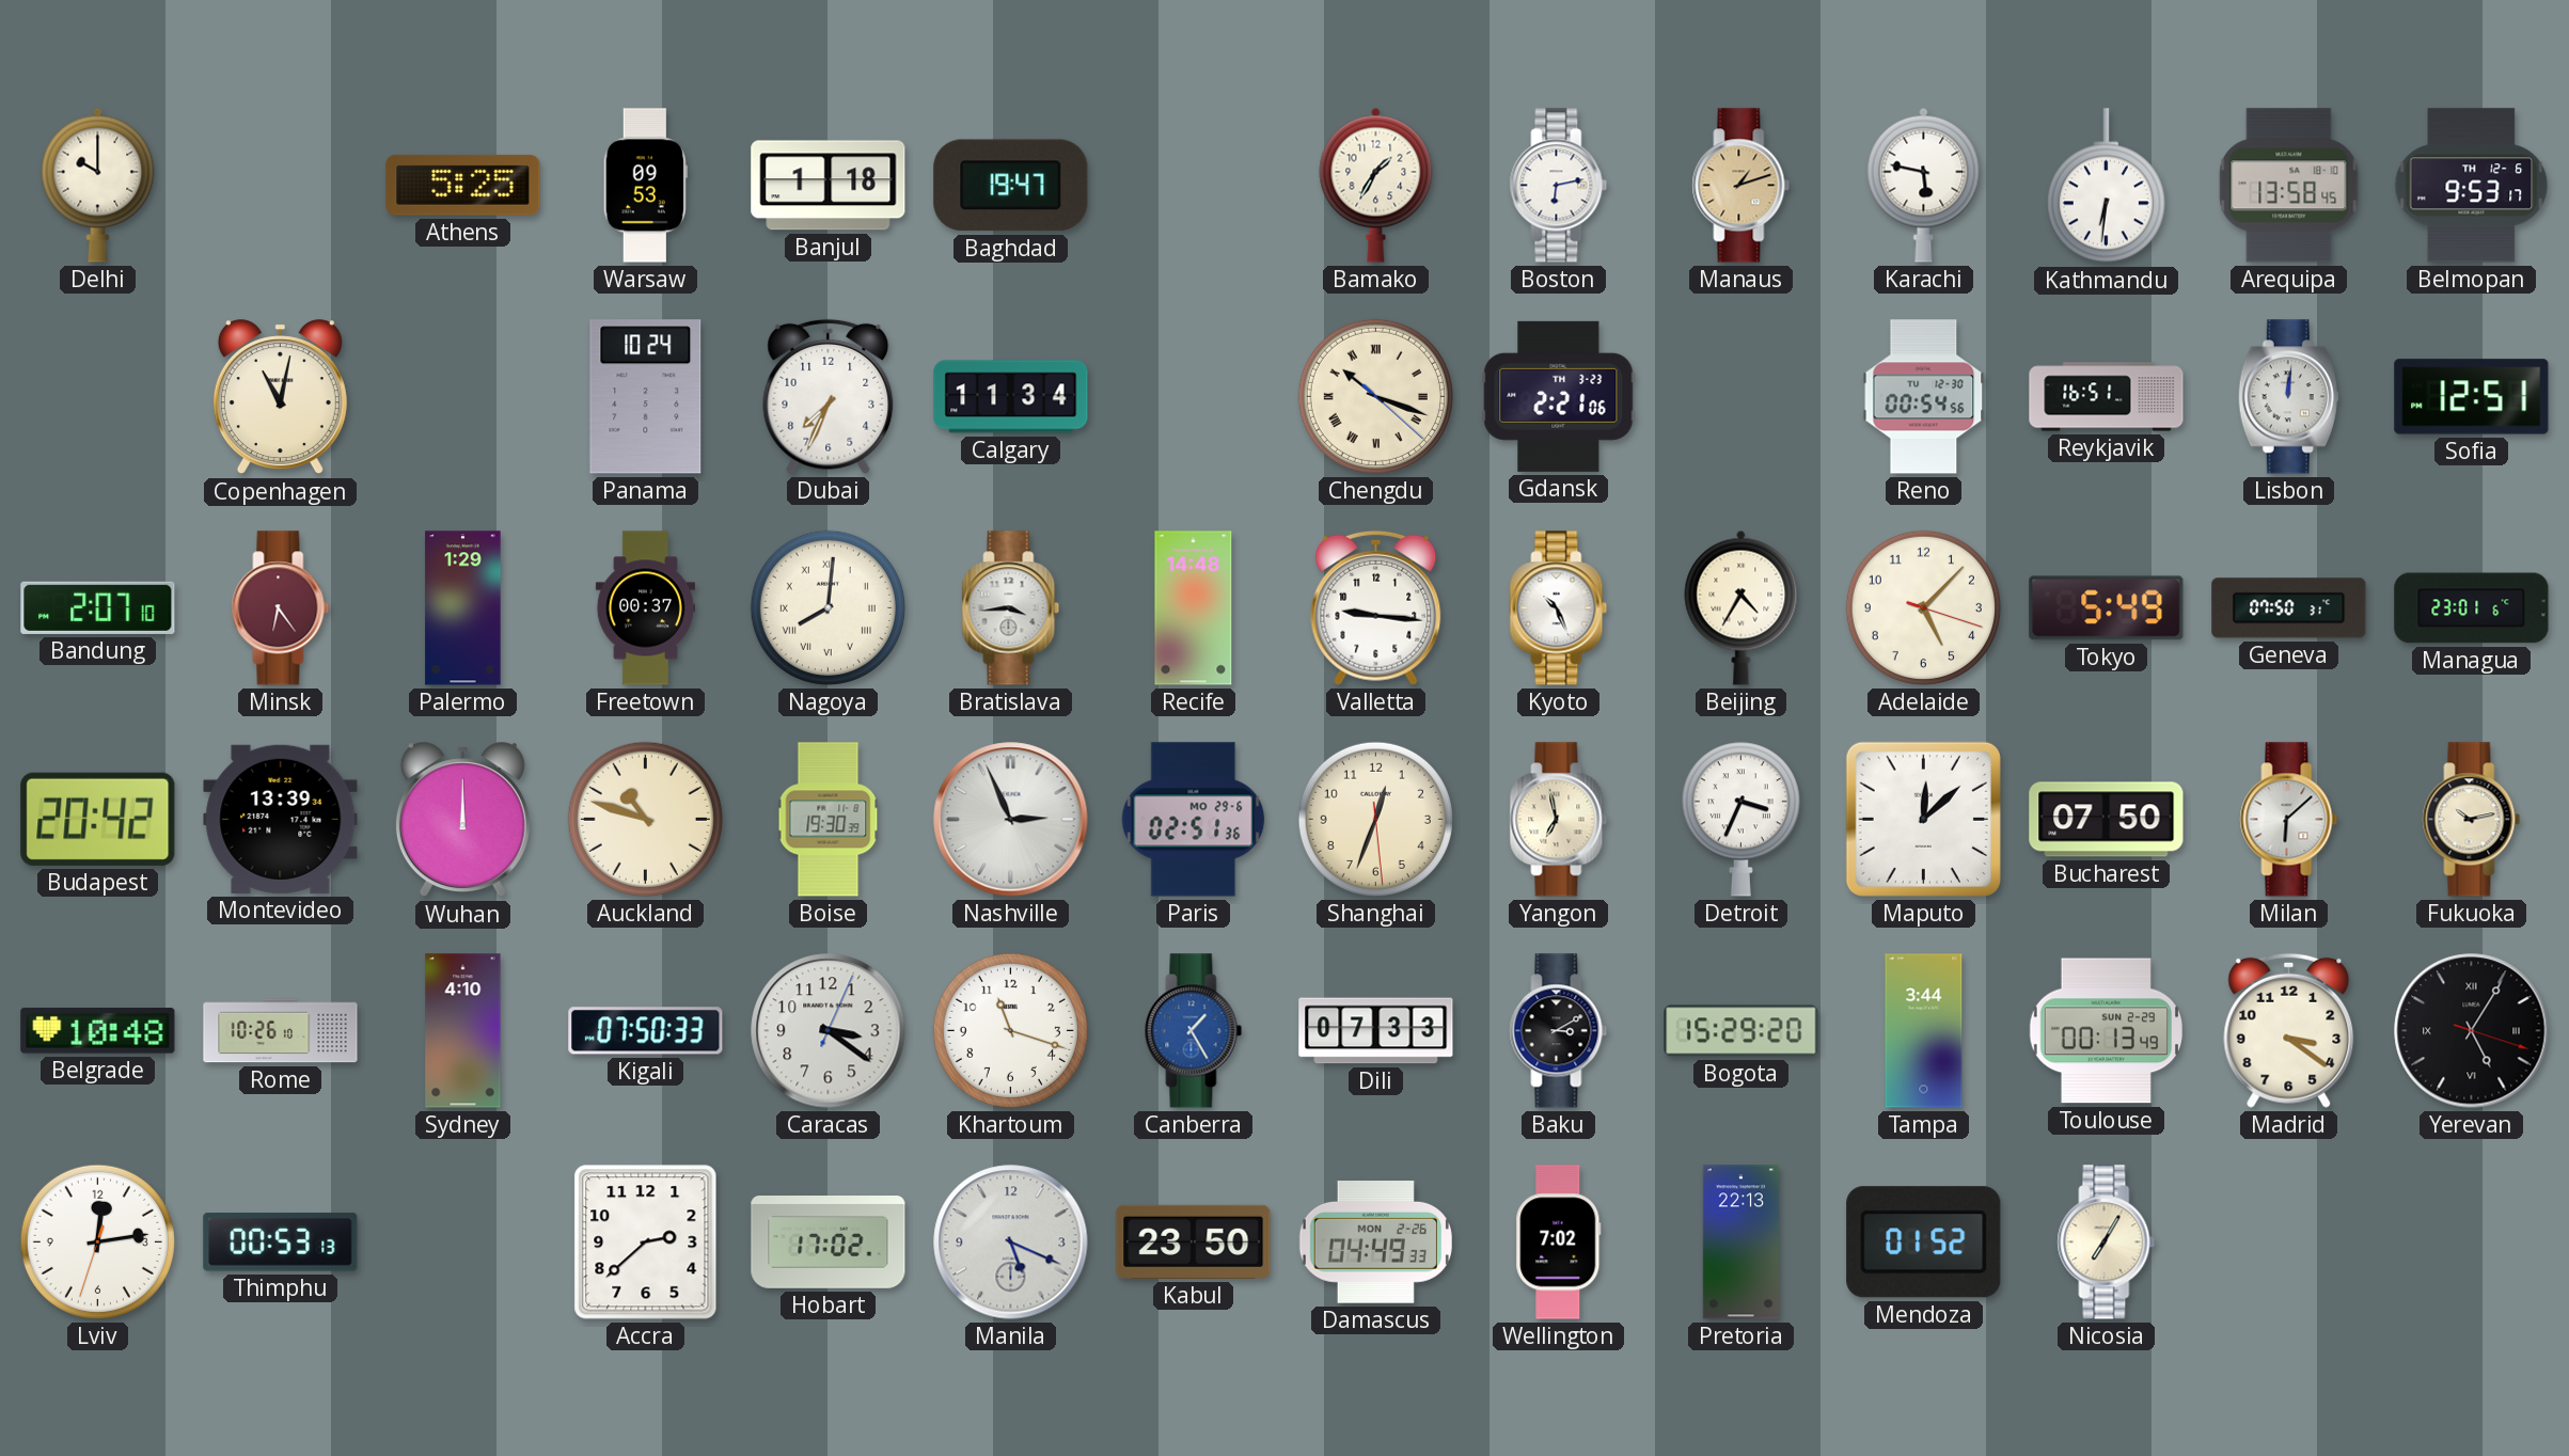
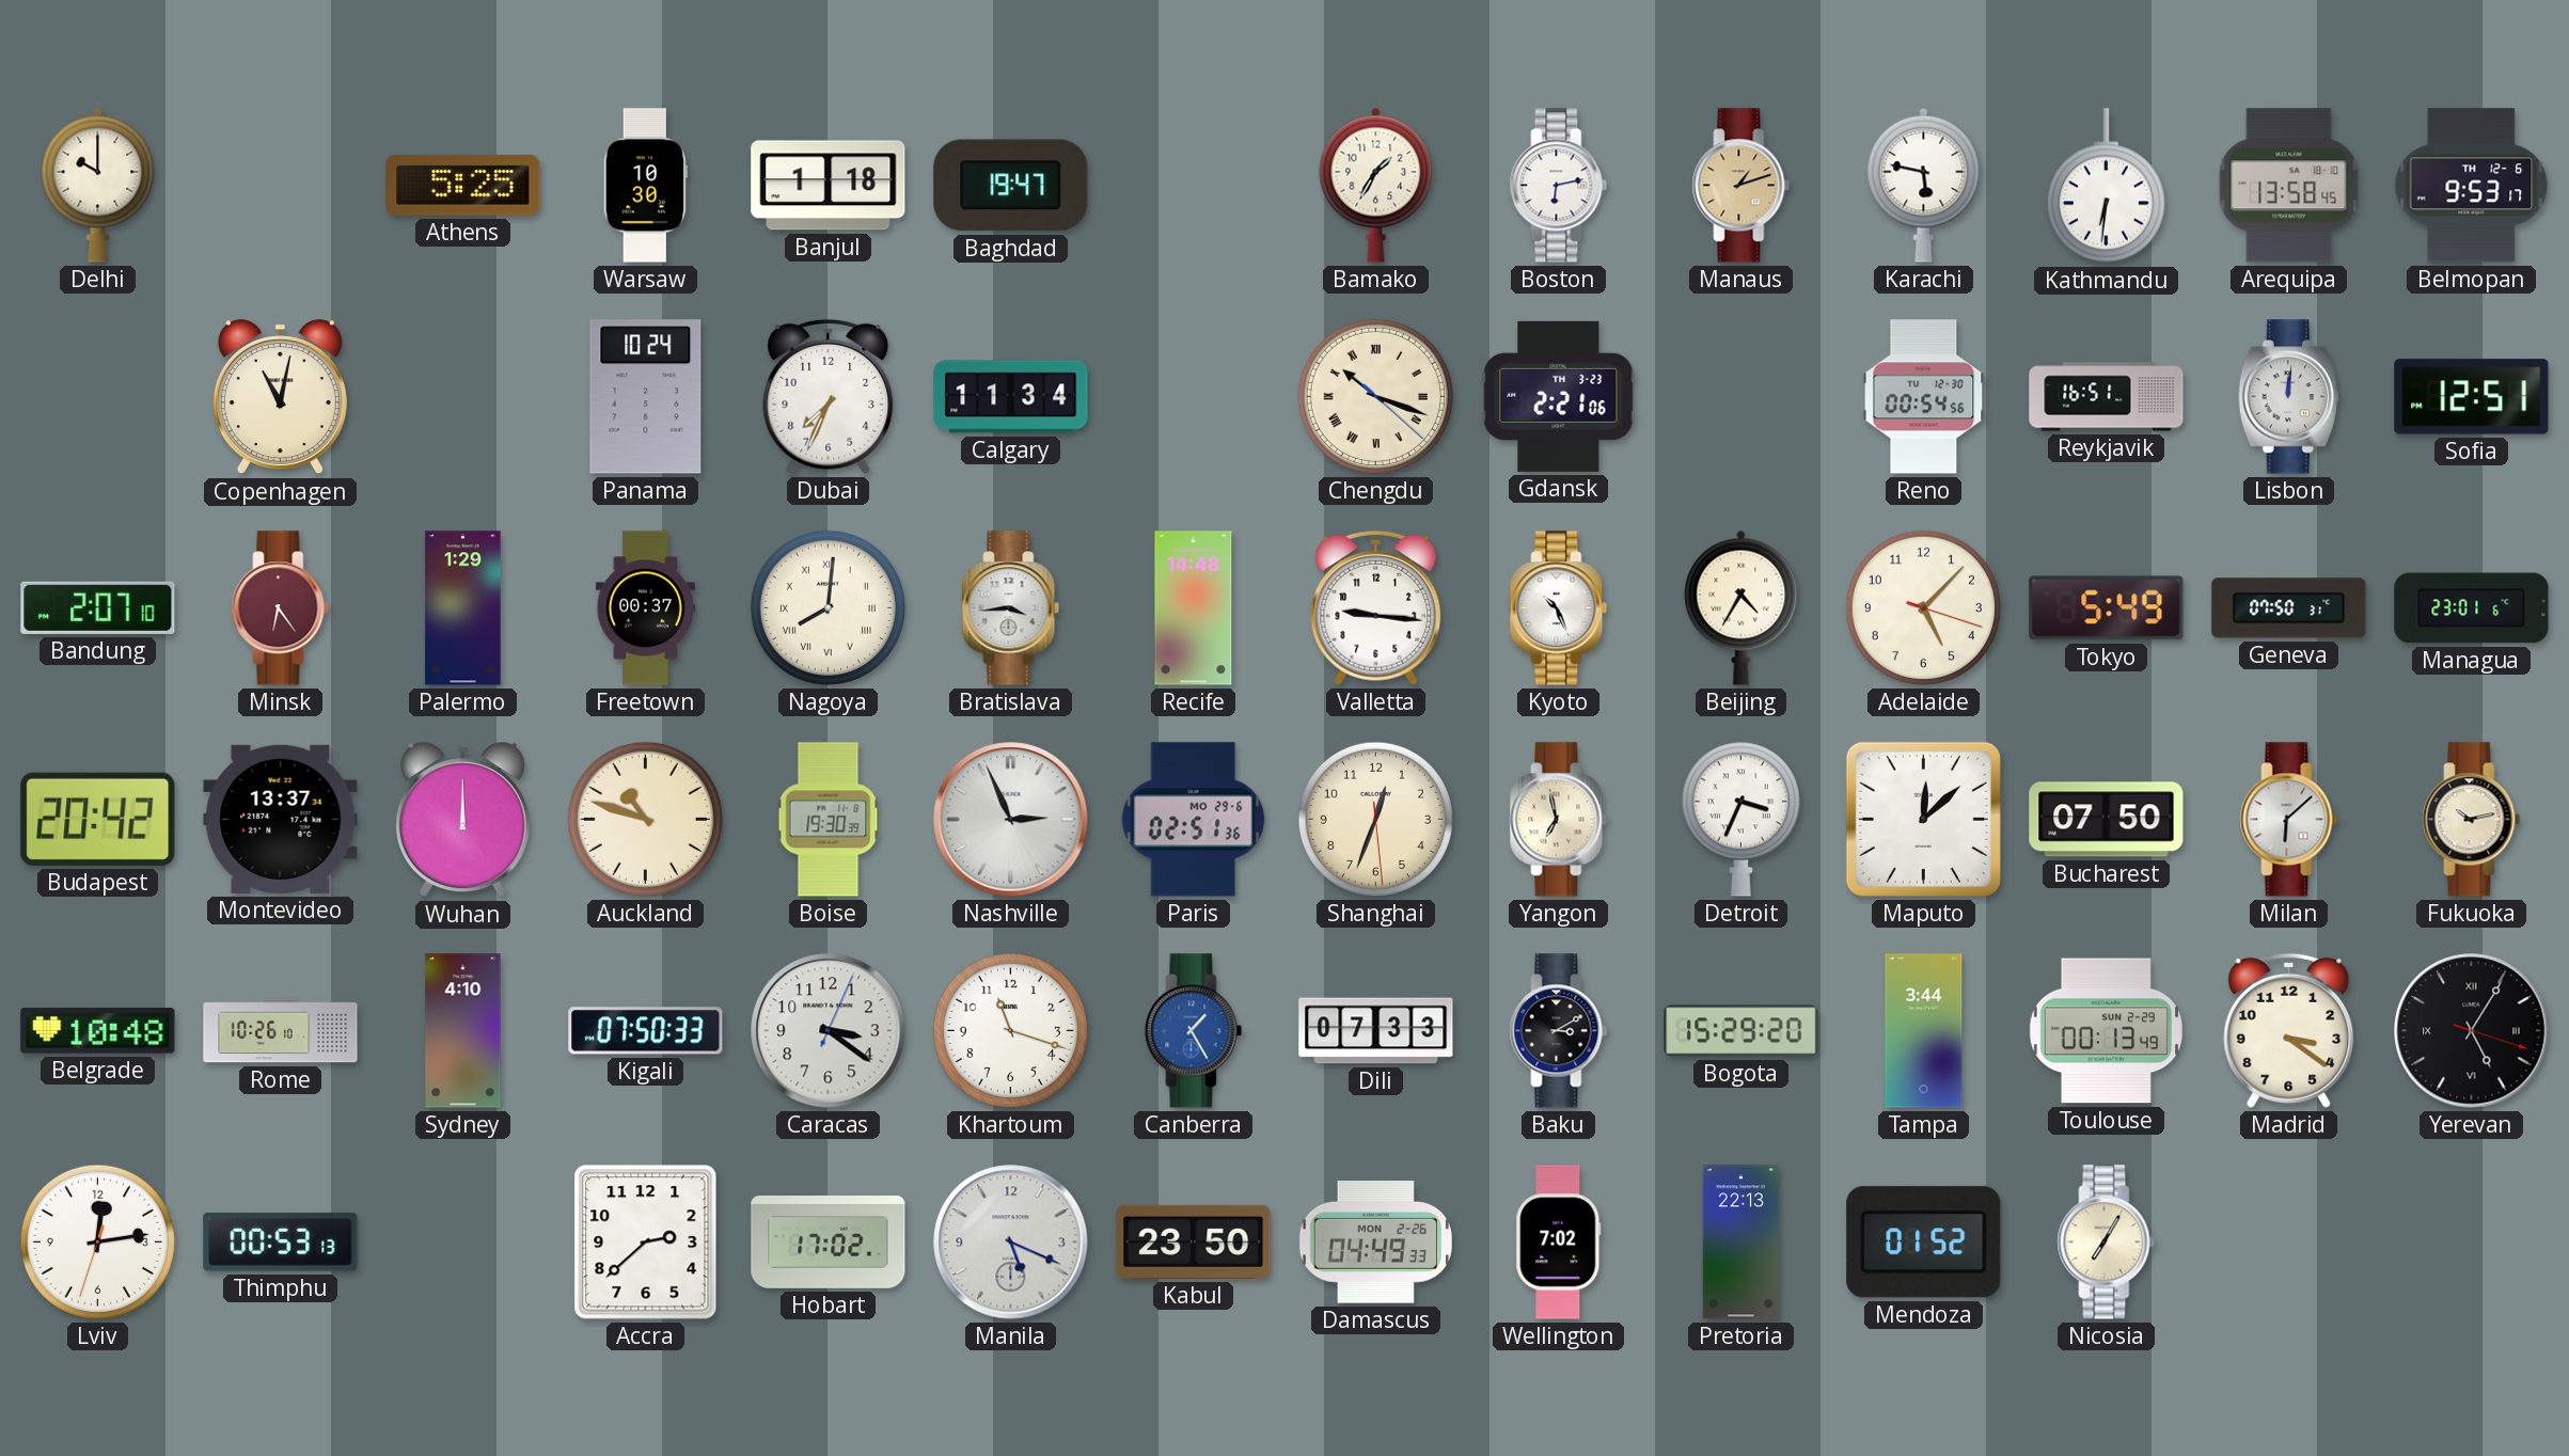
Warsaw: 09:53 -> 10:30
Montevideo: 13:39 -> 13:37
